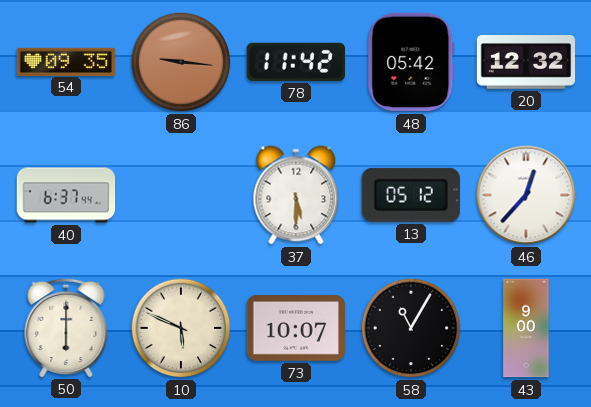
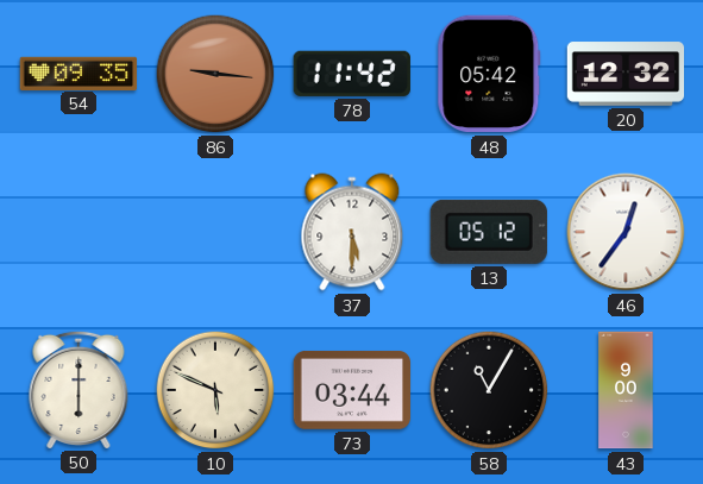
40: 6:37 -> none
46: 12:37 -> 12:36
73: 10:07 -> 03:44
